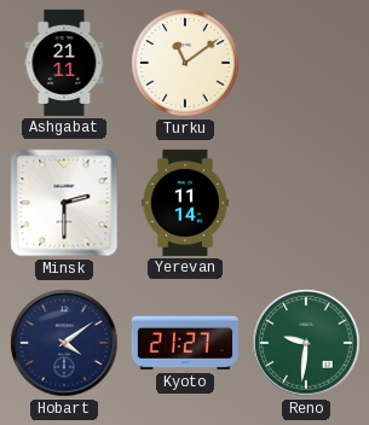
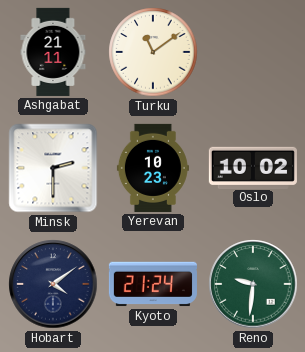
Yerevan: 11:14 -> 10:23
Oslo: none -> 10:02
Kyoto: 21:27 -> 21:24
